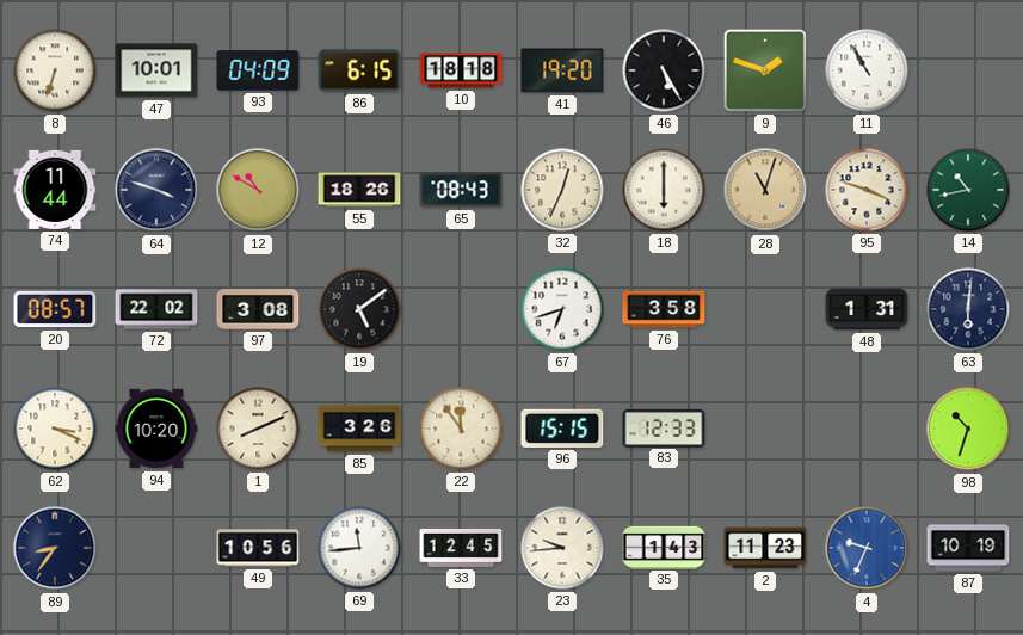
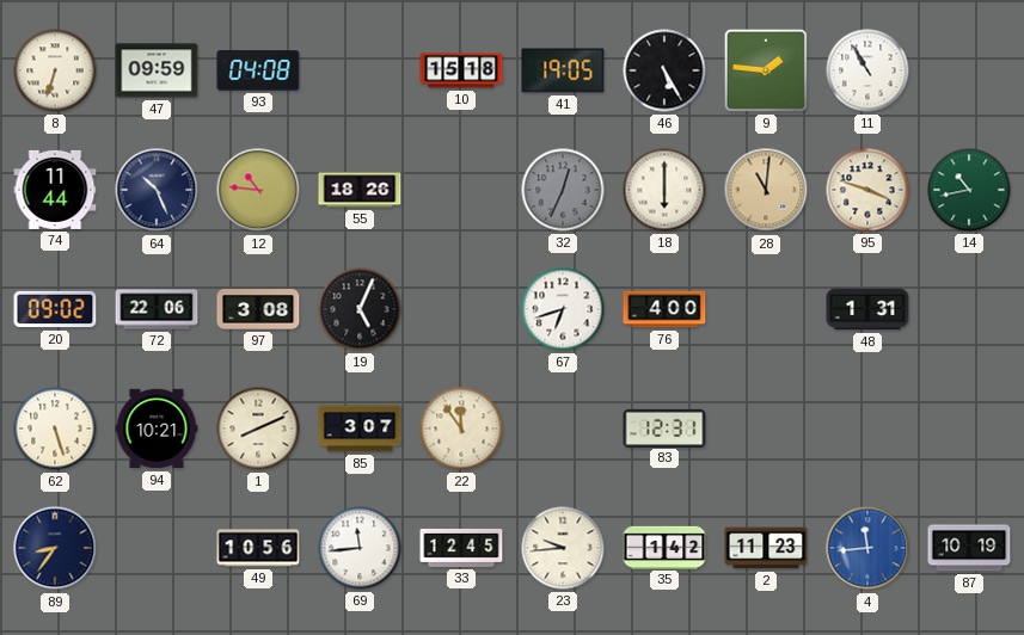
47: 10:01 -> 09:59
93: 04:09 -> 04:08
86: 6:15 -> none
10: 18:18 -> 15:18
41: 19:20 -> 19:05
9: 1:48 -> 1:46
64: 3:48 -> 10:26
12: 10:50 -> 10:46
65: 08:43 -> none
32 dial: cream -> grey
28: 11:03 -> 11:01
20: 08:57 -> 09:02
72: 22:02 -> 22:06
19: 5:09 -> 5:04
76: 3:58 -> 4:00
63: 6:01 -> none
62: 3:19 -> 5:27
94: 10:20 -> 10:21
85: 3:26 -> 3:07
96: 15:15 -> none
83: 12:33 -> 12:31
98: 10:33 -> none
35: 1:43 -> 1:42
4: 9:34 -> 11:44
